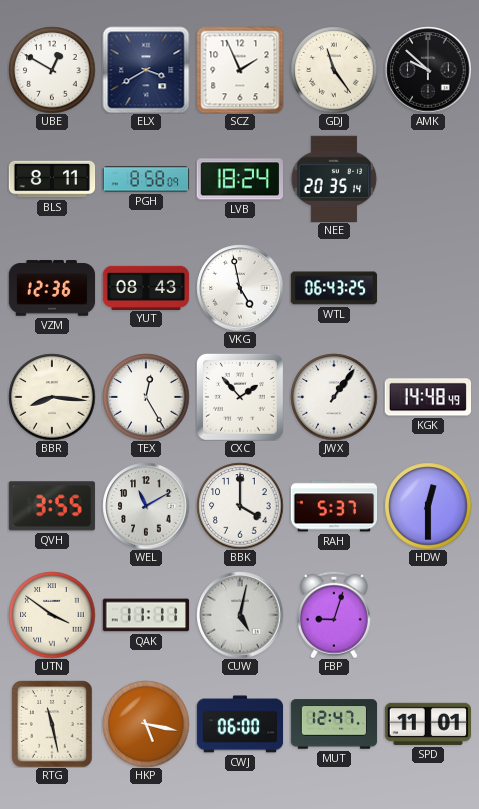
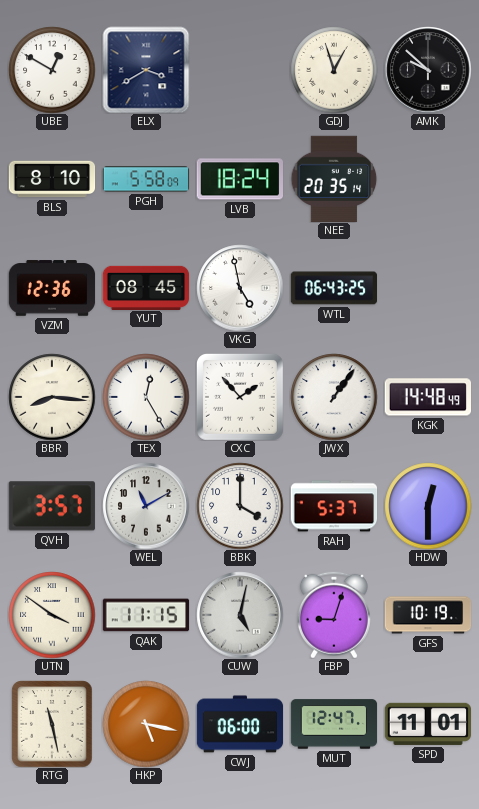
SCZ: 1:56 -> none
GDJ: 11:24 -> 12:57
BLS: 8:11 -> 8:10
PGH: 8:58 -> 5:58
YUT: 08:43 -> 08:45
QVH: 3:55 -> 3:57
QAK: 11:11 -> 11:15
GFS: none -> 10:19
